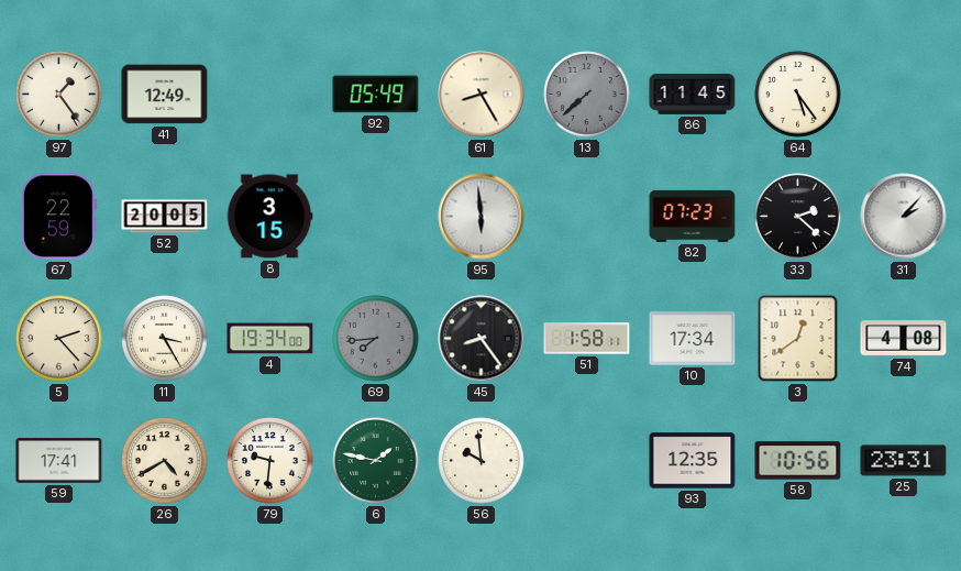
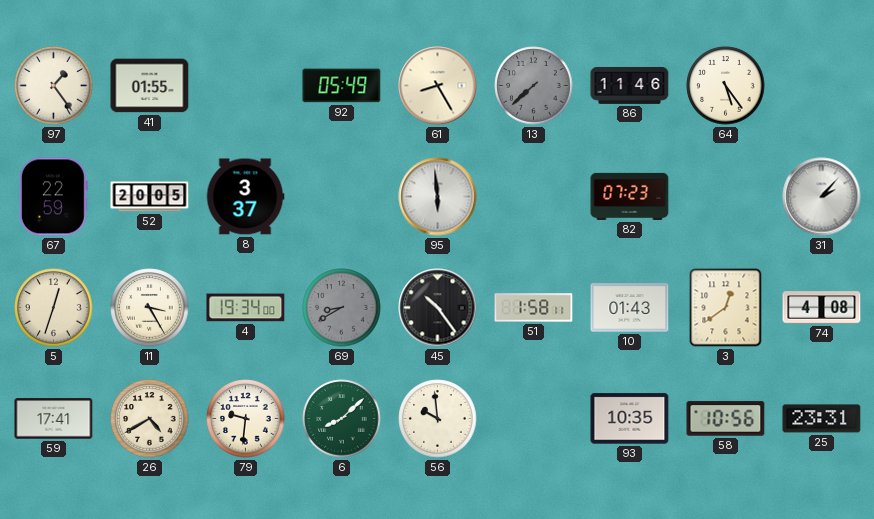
41: 12:49 -> 01:55
86: 11:45 -> 11:46
8: 3:15 -> 3:37
33: 2:22 -> none
5: 2:23 -> 12:33
69: 7:44 -> 8:40
45: 8:24 -> 10:24
10: 17:34 -> 01:43
6: 1:47 -> 8:08
93: 12:35 -> 10:35
